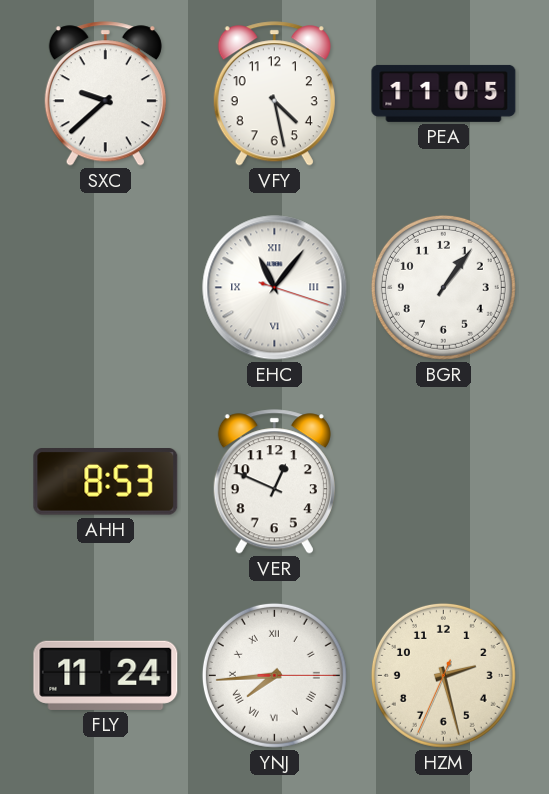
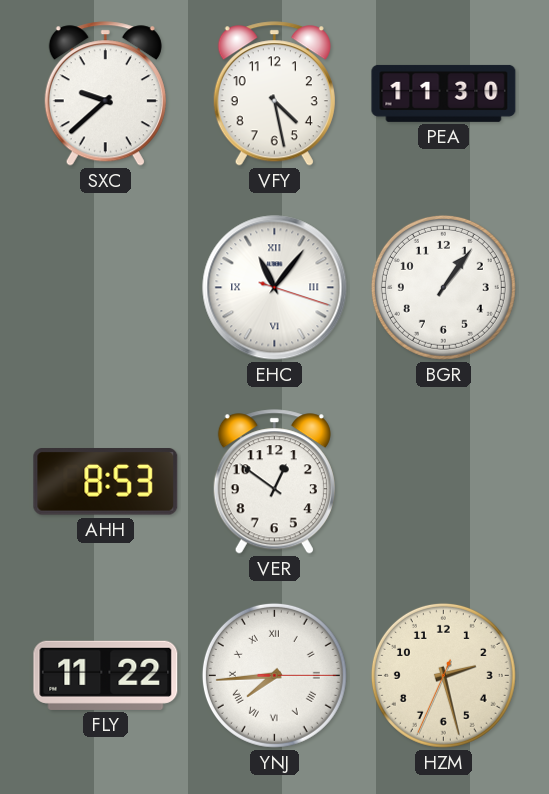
PEA: 11:05 -> 11:30
VER: 12:49 -> 12:51
FLY: 11:24 -> 11:22
